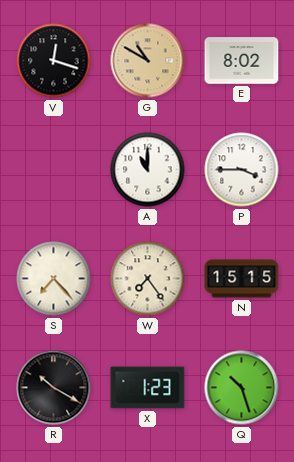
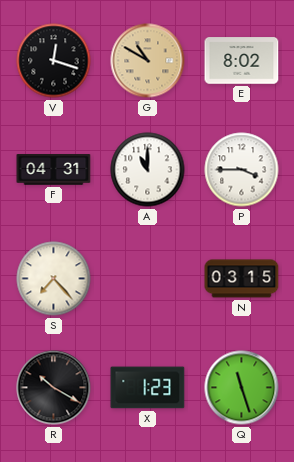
F: none -> 04:31
W: 7:24 -> none
N: 15:15 -> 03:15
Q: 10:27 -> 11:27
